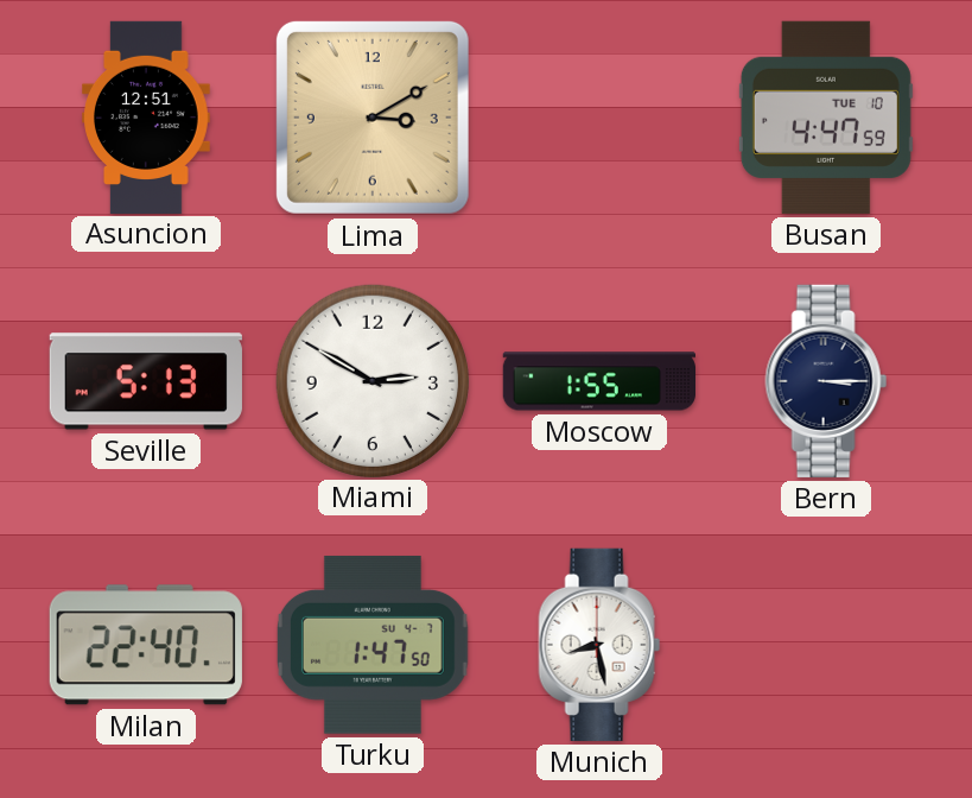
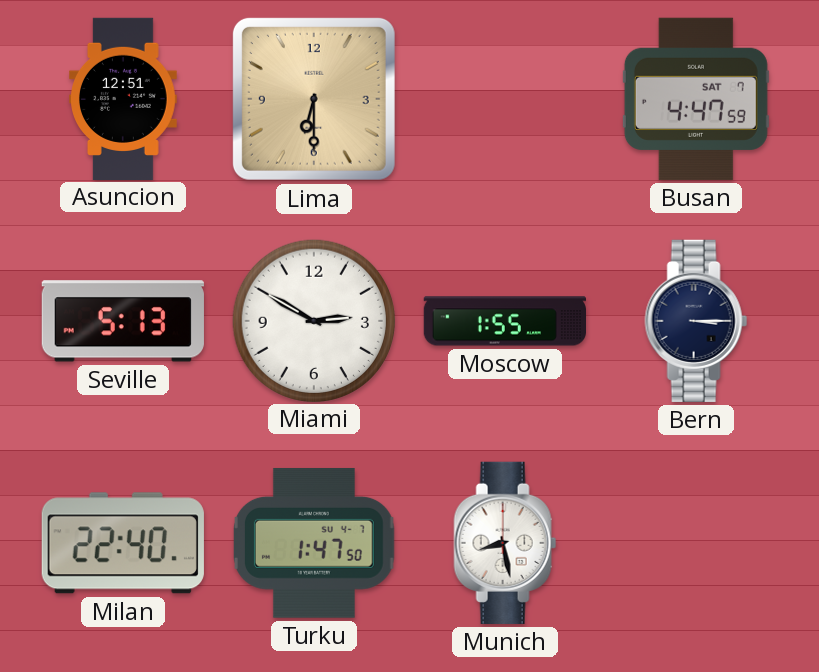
Lima: 3:10 -> 6:30
Busan date: TUE 10 -> SAT 7
